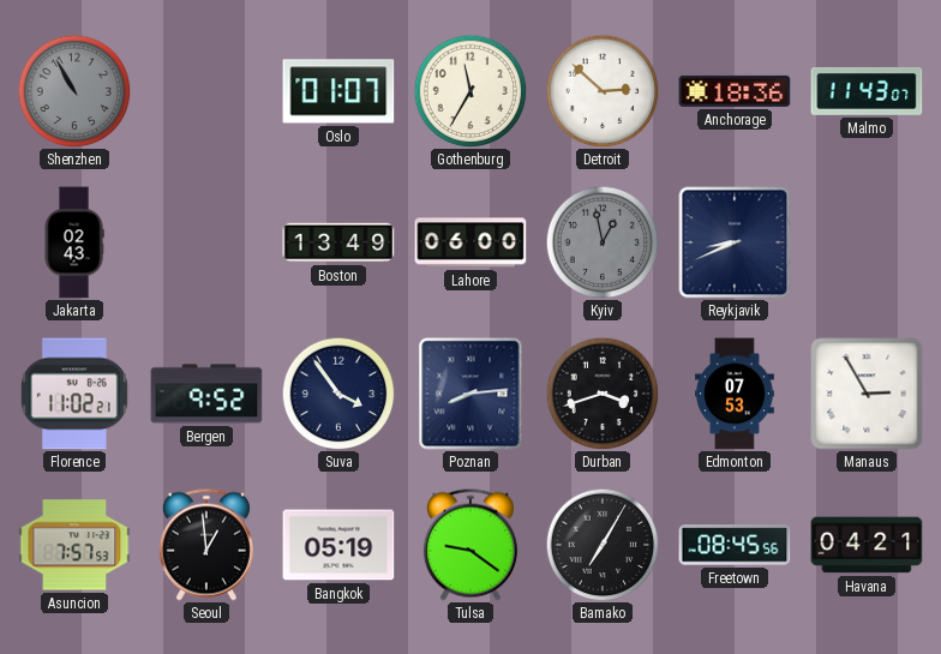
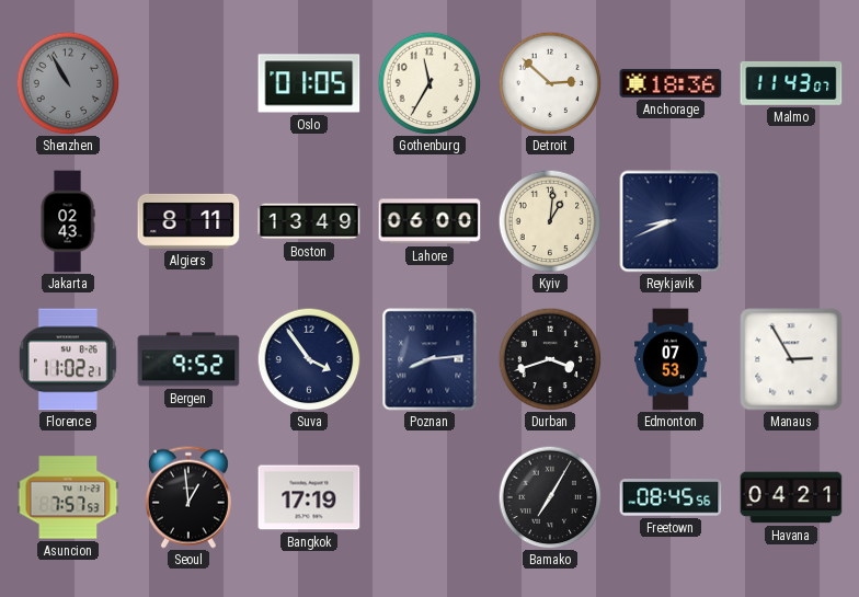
Oslo: 01:07 -> 01:05
Algiers: none -> 8:11
Kyiv: 12:58 -> 1:01
Kyiv dial: grey -> cream
Bangkok: 05:19 -> 17:19
Tulsa: 9:21 -> none
